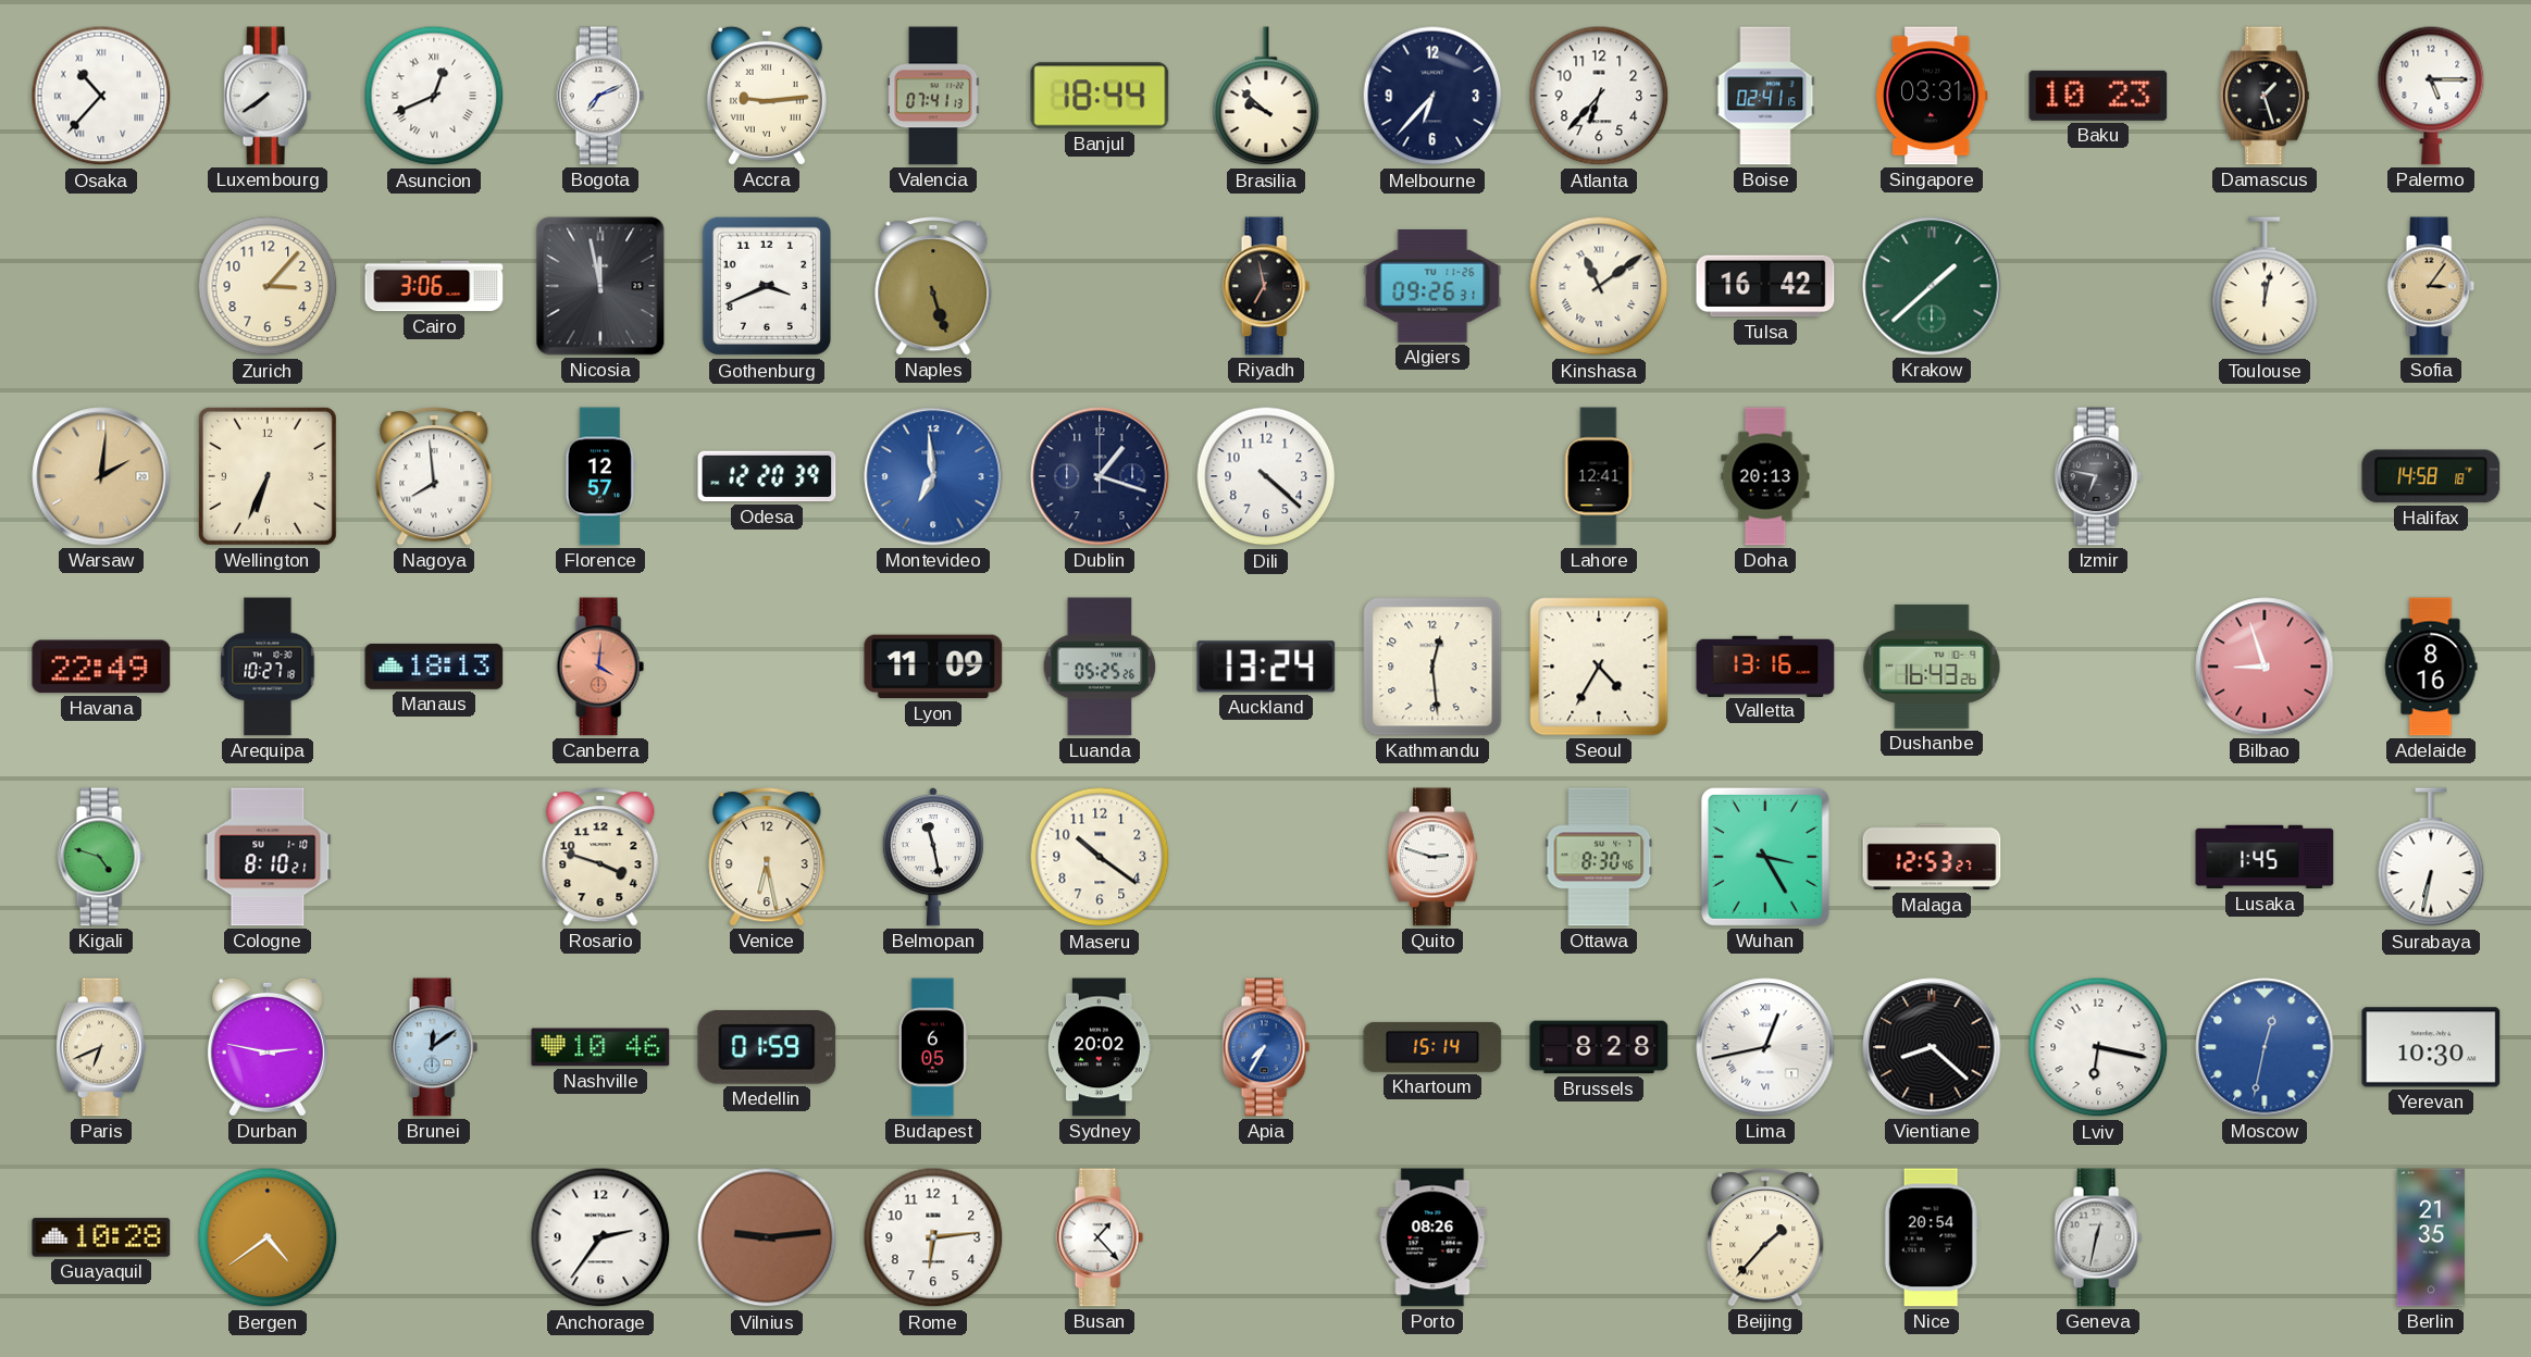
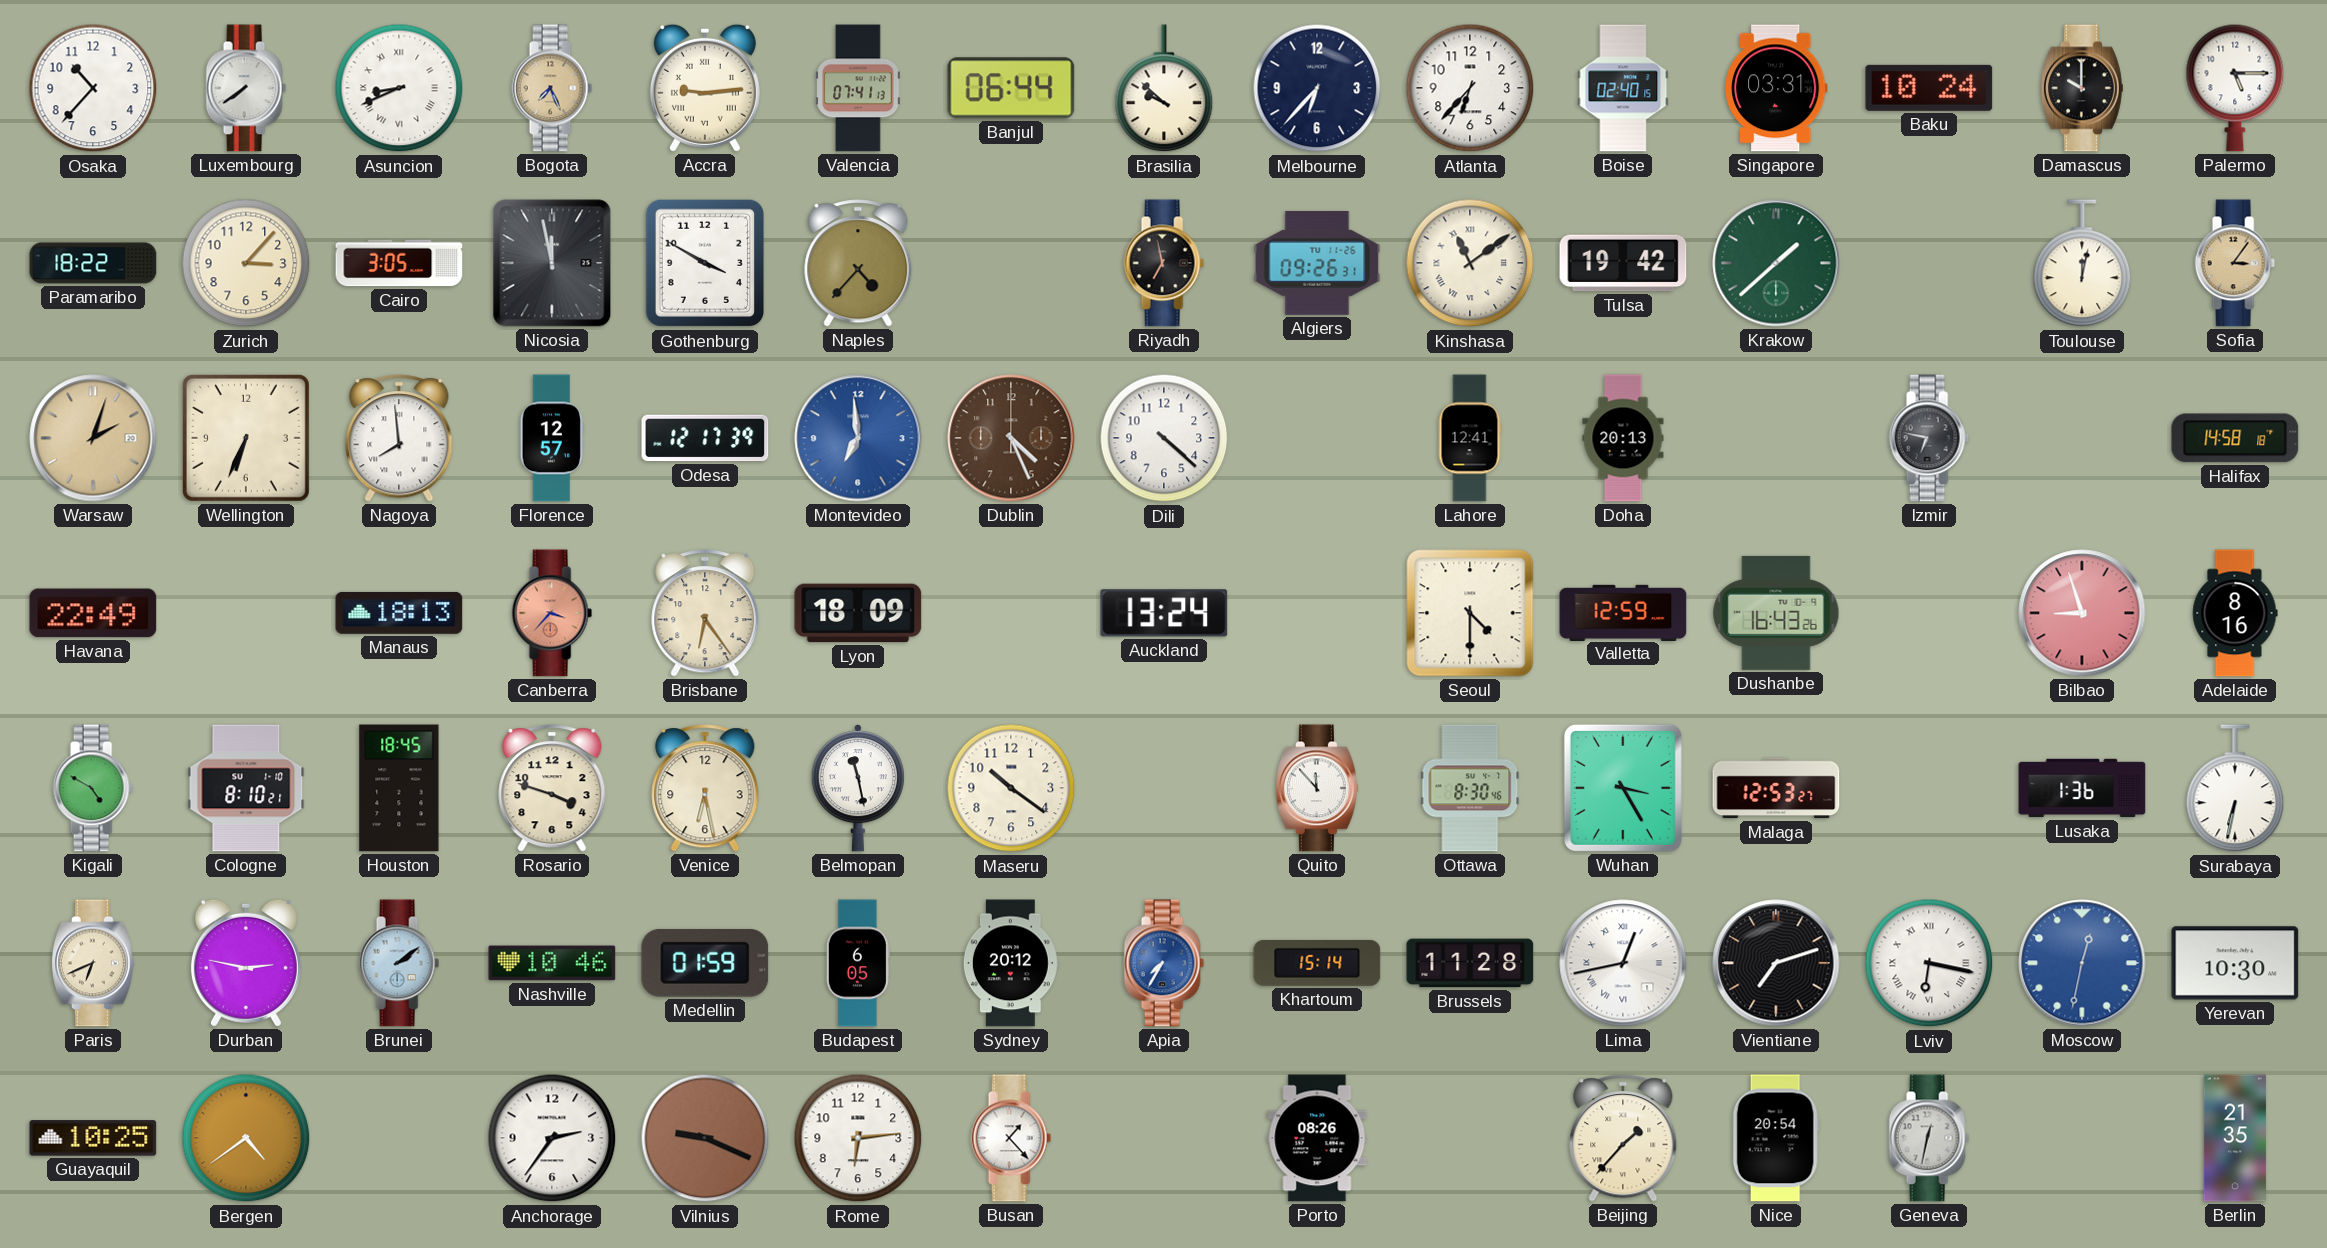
Osaka numerals: Roman -> Arabic
Asuncion: 12:41 -> 8:41
Bogota: 7:11 -> 7:26
Bogota dial: white -> champagne
Banjul: 18:44 -> 06:44
Boise: 02:41 -> 02:40
Baku: 10:23 -> 10:24
Damascus: 1:27 -> 10:00
Paramaribo: none -> 18:22
Cairo: 3:06 -> 3:05
Gothenburg: 3:41 -> 3:50
Naples: 5:27 -> 4:37
Tulsa: 16:42 -> 19:42
Warsaw: 2:01 -> 2:03
Odesa: 12:20 -> 12:17
Dublin: 1:18 -> 4:26
Dublin dial: navy -> brown
Arequipa: 10:27 -> none
Canberra: 4:01 -> 3:37
Brisbane: none -> 6:24
Lyon: 11:09 -> 18:09
Luanda: 05:25 -> none
Kathmandu: 12:29 -> none
Seoul: 4:35 -> 4:30
Valletta: 13:16 -> 12:59
Kigali: 4:48 -> 4:50
Houston: none -> 18:45
Quito: 2:48 -> 11:53
Lusaka: 1:45 -> 1:36
Brunei: 12:09 -> 2:09
Sydney: 20:02 -> 20:12
Brussels: 8:28 -> 11:28
Vientiane: 8:22 -> 7:12
Lviv numerals: Arabic -> Roman
Guayaquil: 10:28 -> 10:25
Vilnius: 9:14 -> 9:19
